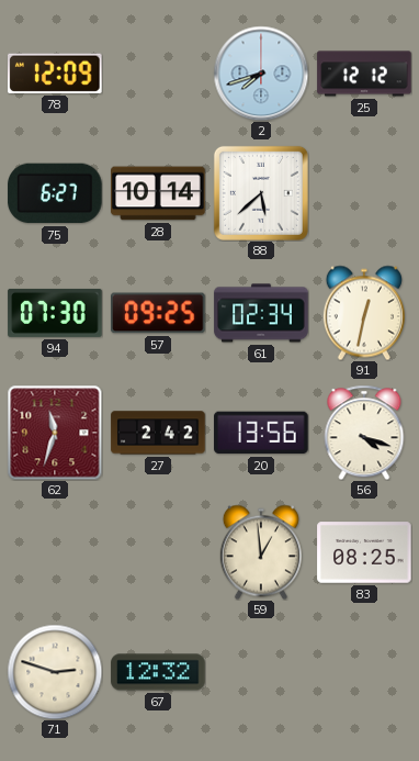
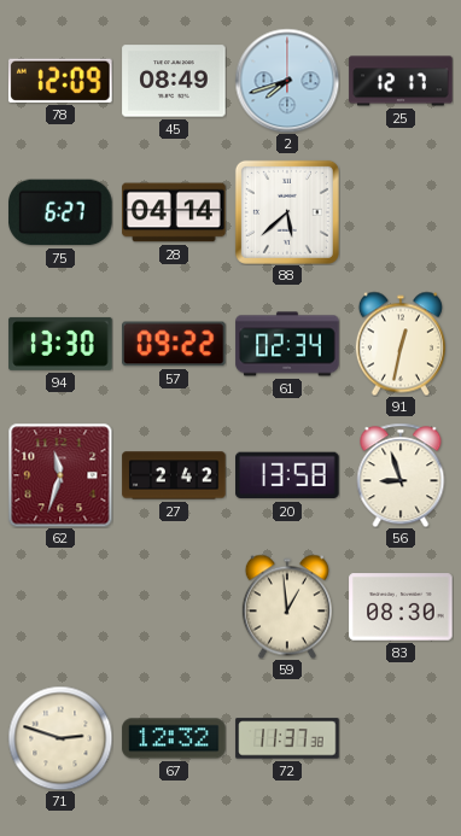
45: none -> 08:49
25: 12:12 -> 12:17
28: 10:14 -> 04:14
94: 07:30 -> 13:30
57: 09:25 -> 09:22
20: 13:56 -> 13:58
56: 4:18 -> 8:57
83: 08:25 -> 08:30
72: none -> 11:37
